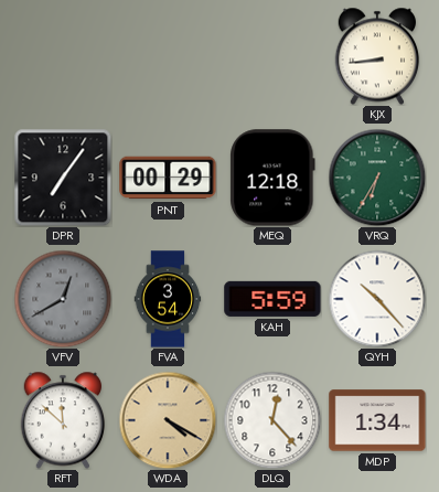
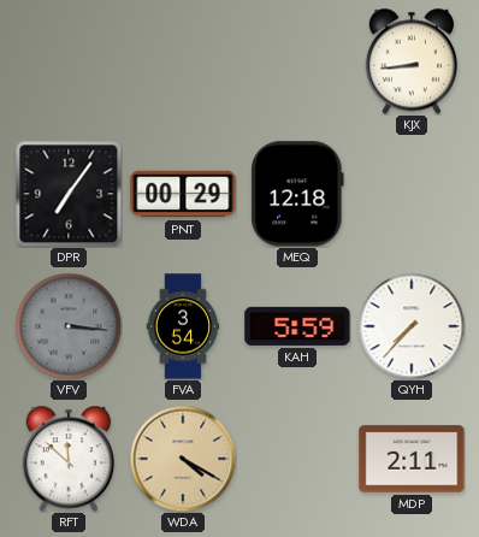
VRQ: 6:35 -> none
VFV: 12:40 -> 3:16
QYH: 10:23 -> 7:37
DLQ: 12:23 -> none
MDP: 1:34 -> 2:11
